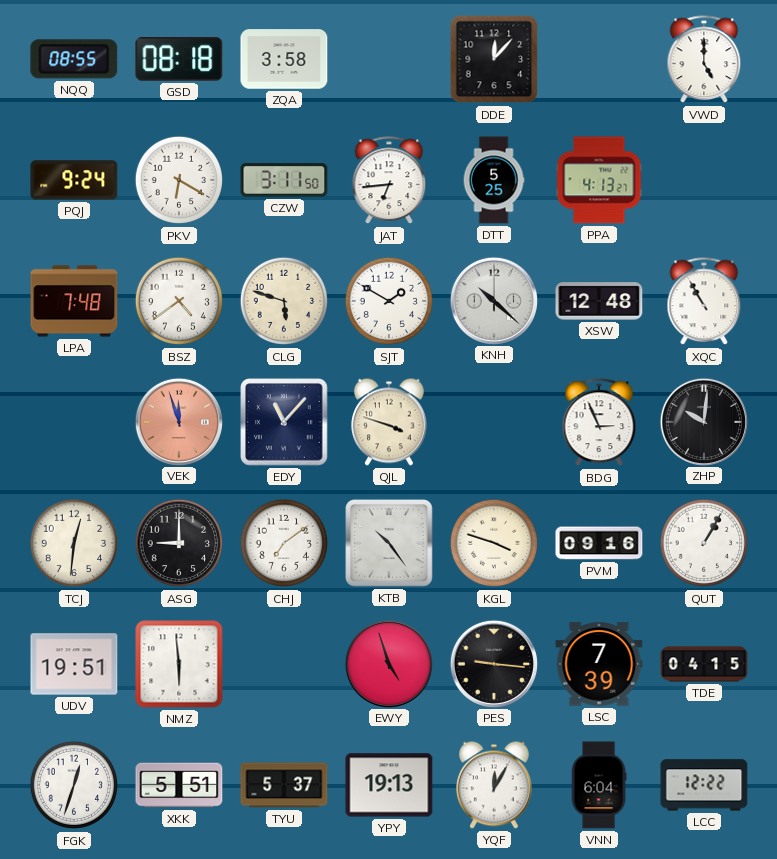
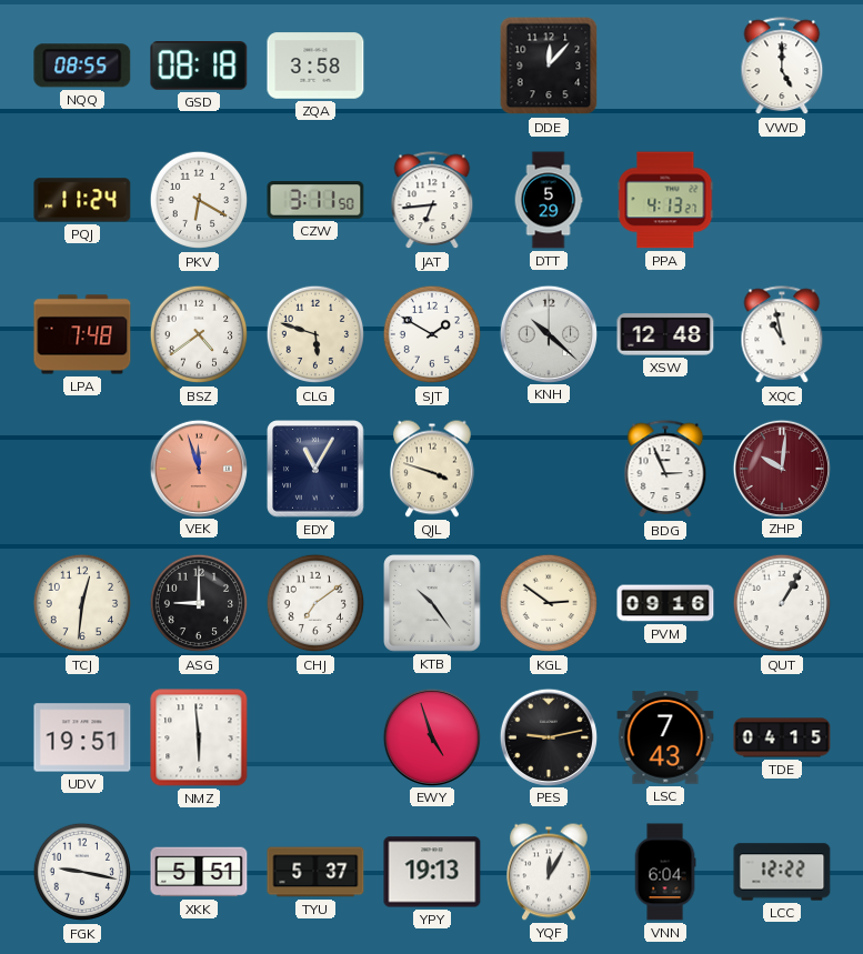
PQJ: 9:24 -> 11:24
DTT: 5:25 -> 5:29
XQC: 10:55 -> 10:58
EDY: 11:07 -> 11:05
ZHP dial: black -> burgundy
KGL: 3:48 -> 2:51
PES: 9:16 -> 9:13
LSC: 7:39 -> 7:43
FGK: 12:33 -> 9:17
